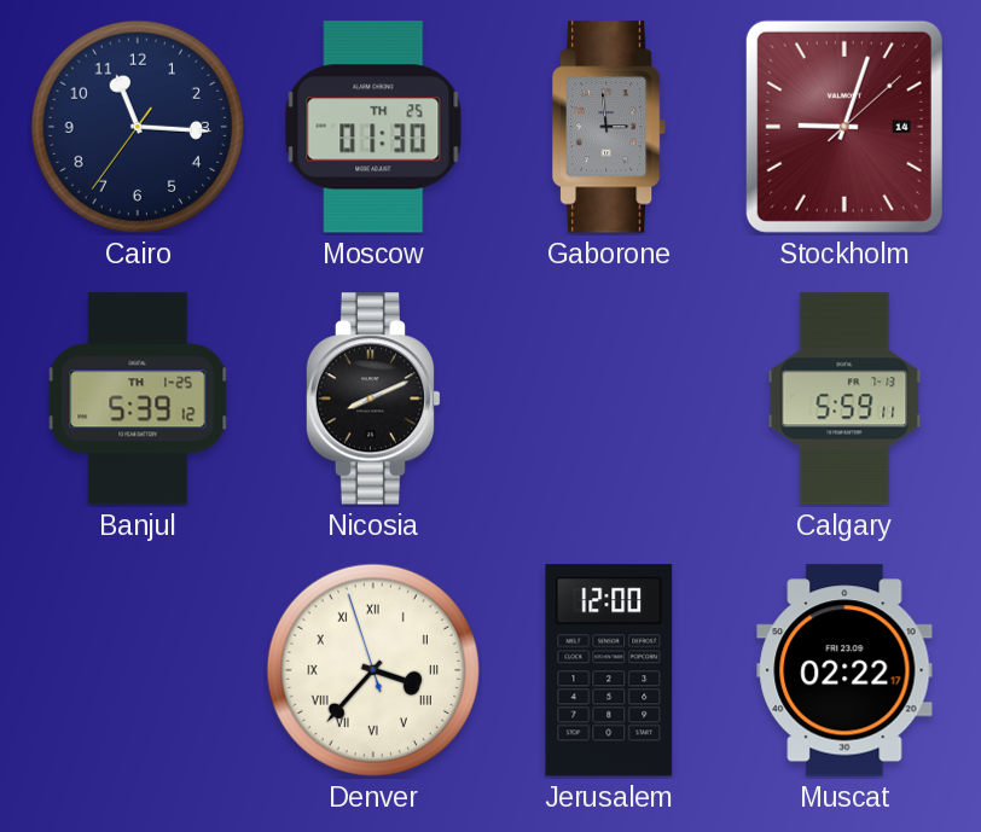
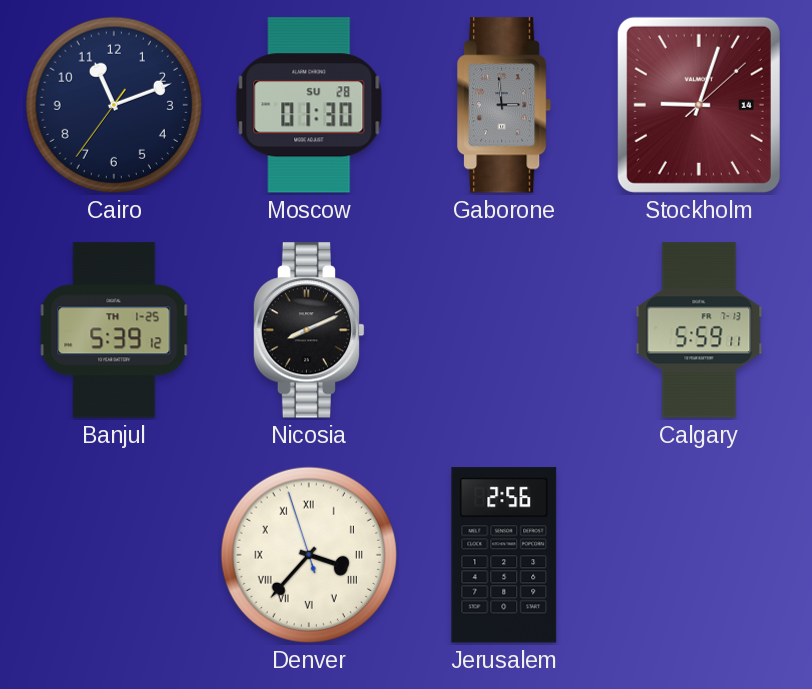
Cairo: 11:15 -> 11:11
Moscow date: TH 25 -> SU 28
Jerusalem: 12:00 -> 2:56
Muscat: 02:22 -> none
